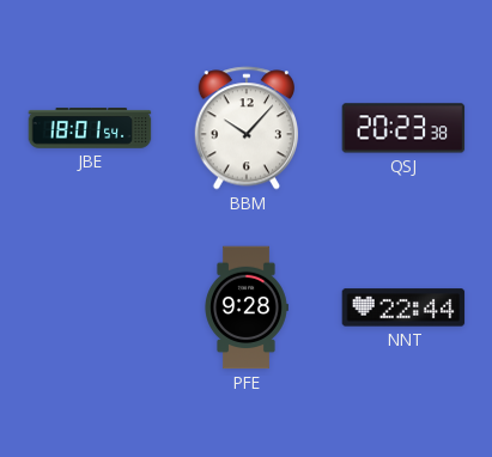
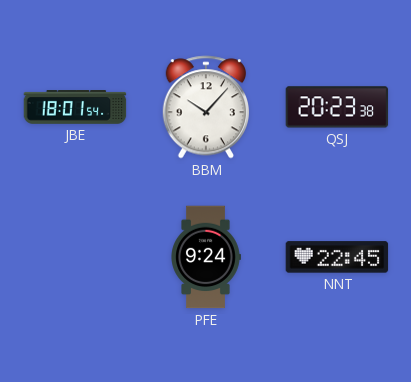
PFE: 9:28 -> 9:24
NNT: 22:44 -> 22:45
